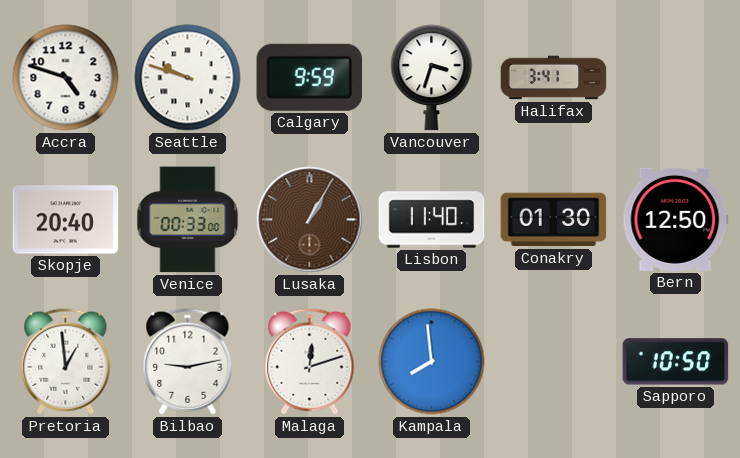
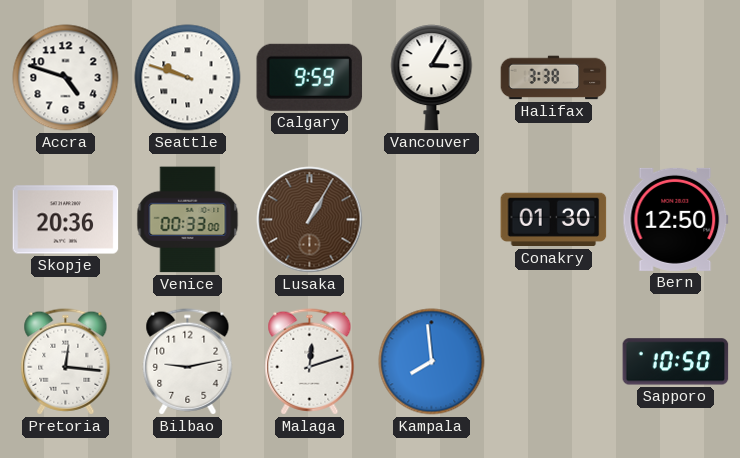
Vancouver: 3:33 -> 3:05
Halifax: 3:41 -> 3:38
Skopje: 20:40 -> 20:36
Lisbon: 11:40 -> none
Pretoria: 12:59 -> 12:16
